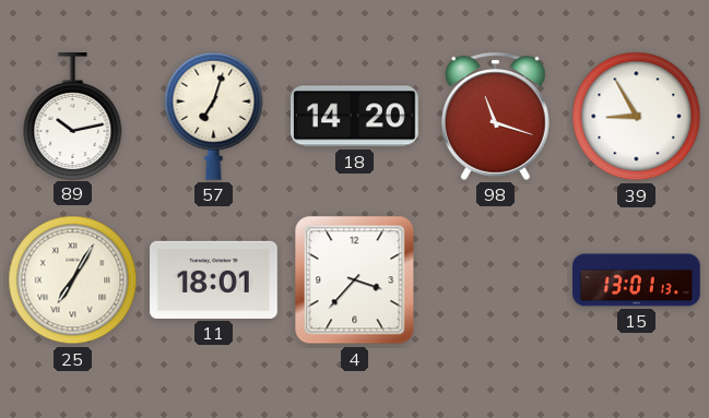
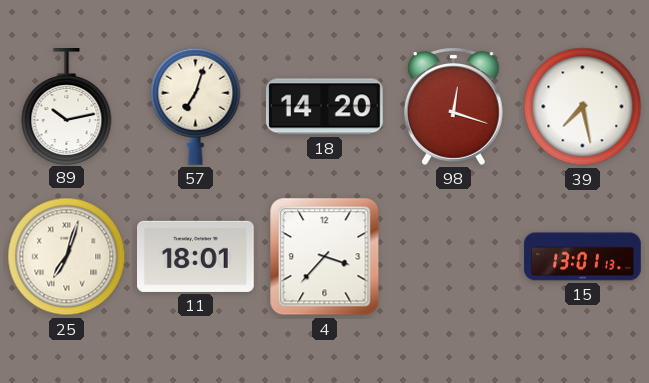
98: 11:18 -> 12:18
39: 8:55 -> 7:28
25: 7:05 -> 7:03
